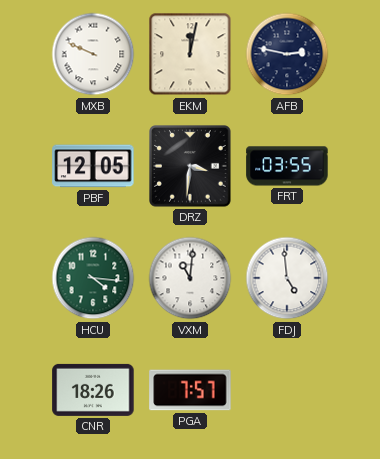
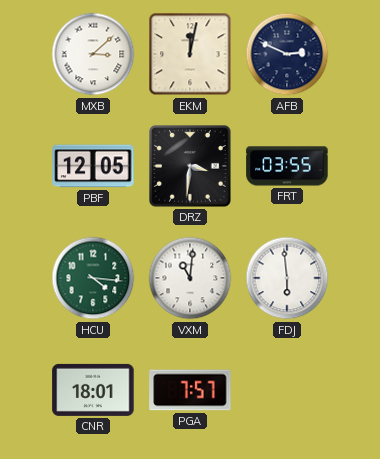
MXB: 9:49 -> 3:08
AFB: 2:47 -> 2:49
FDJ: 4:59 -> 5:59
CNR: 18:26 -> 18:01
